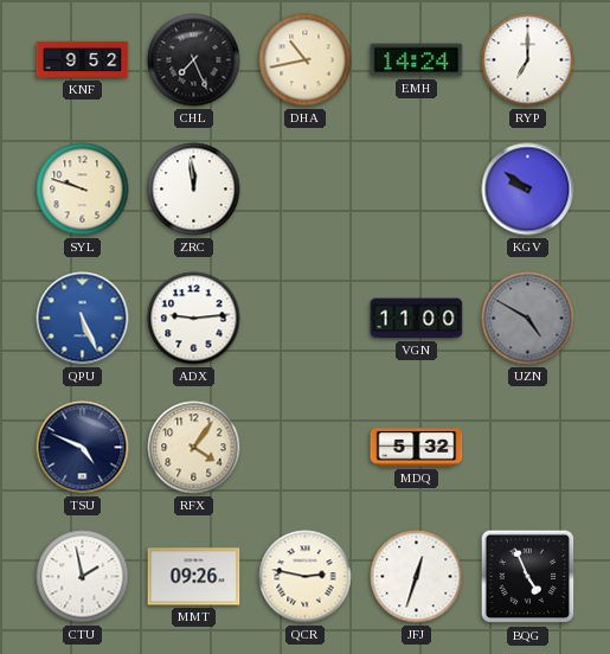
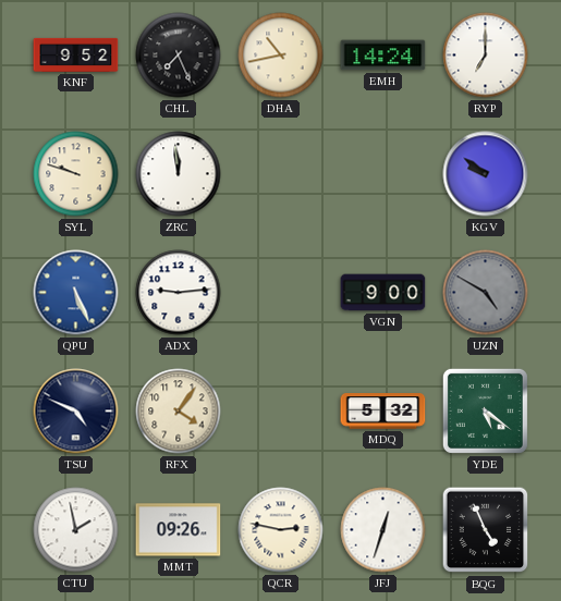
VGN: 11:00 -> 9:00
YDE: none -> 5:21
